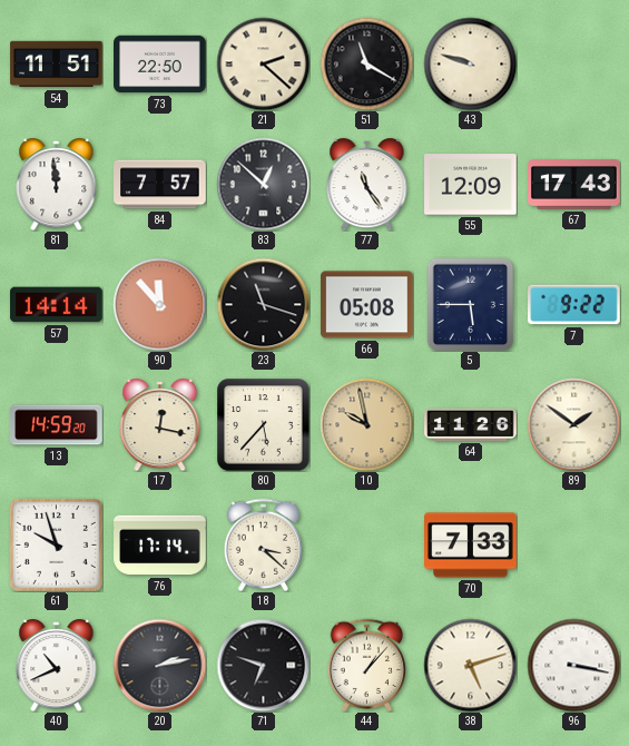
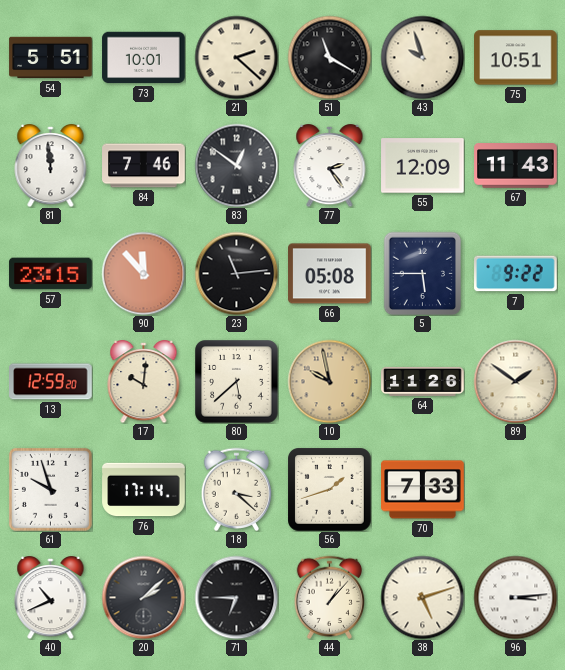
54: 11:51 -> 5:51
73: 22:50 -> 10:01
43: 9:48 -> 9:57
75: none -> 10:51
84: 7:57 -> 7:46
83: 12:52 -> 12:51
77: 11:24 -> 2:24
67: 17:43 -> 11:43
57: 14:14 -> 23:15
23: 11:18 -> 11:14
13: 14:59 -> 12:59
17: 12:17 -> 10:01
80: 5:37 -> 5:38
56: none -> 1:42
20: 2:13 -> 2:08
71: 6:48 -> 6:45
96: 3:17 -> 3:14
